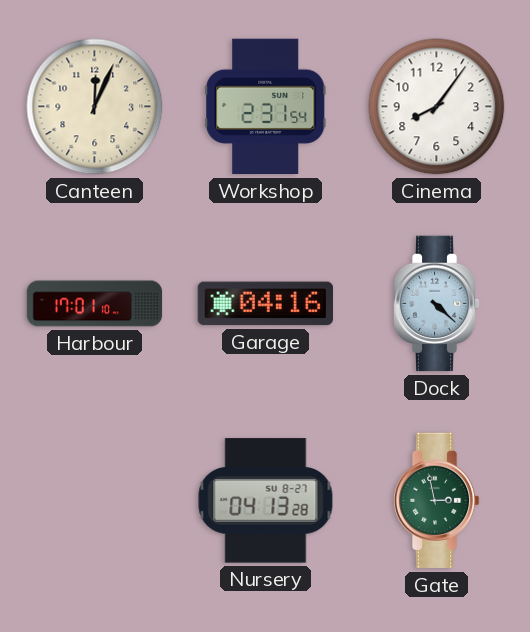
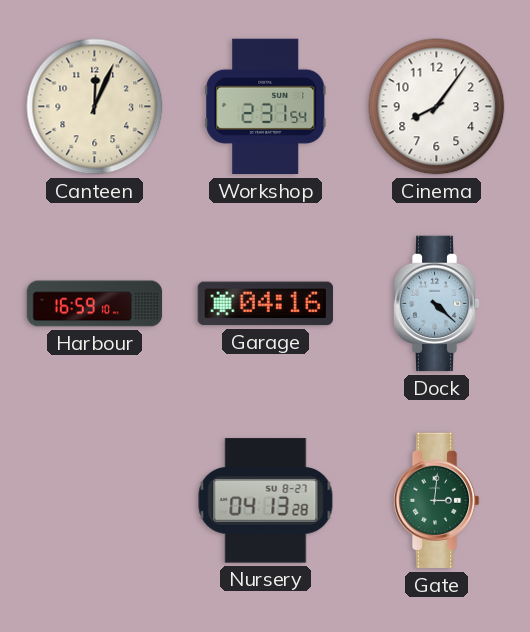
Harbour: 17:01 -> 16:59
Gate: 2:58 -> 3:01
